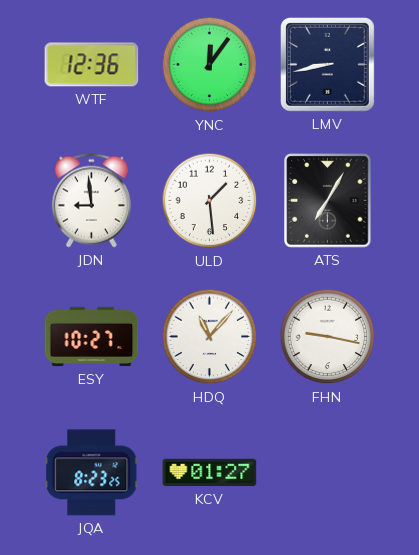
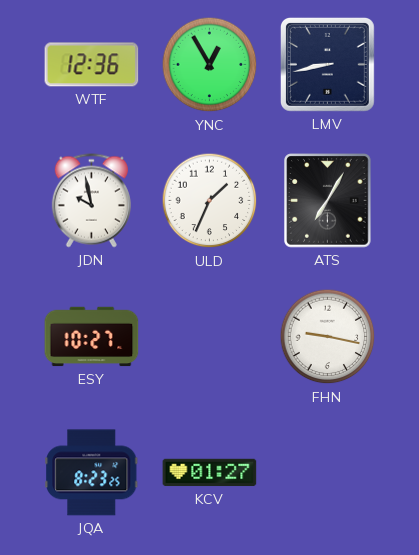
YNC: 12:06 -> 12:55
JDN: 8:59 -> 9:58
ULD: 1:29 -> 1:34
HDQ: 11:07 -> none
